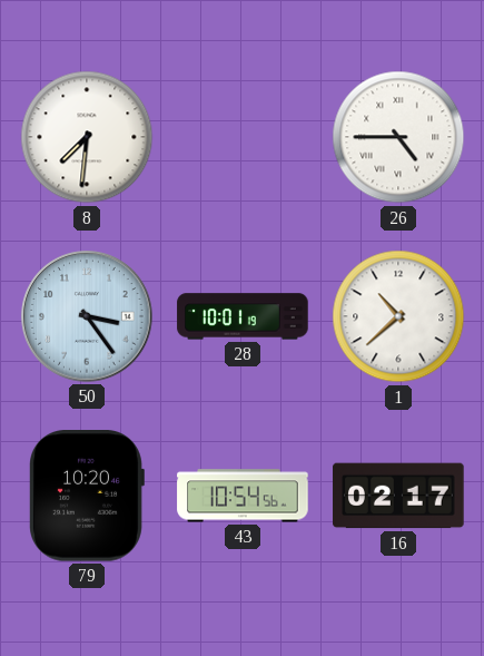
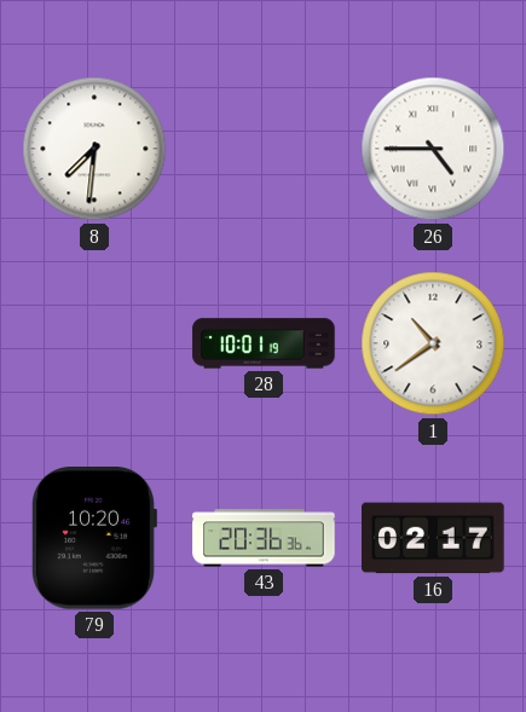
50: 3:24 -> none
1: 10:38 -> 10:39
43: 10:54 -> 20:36
